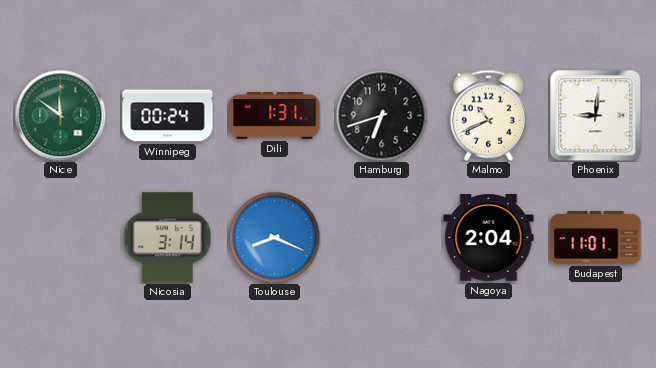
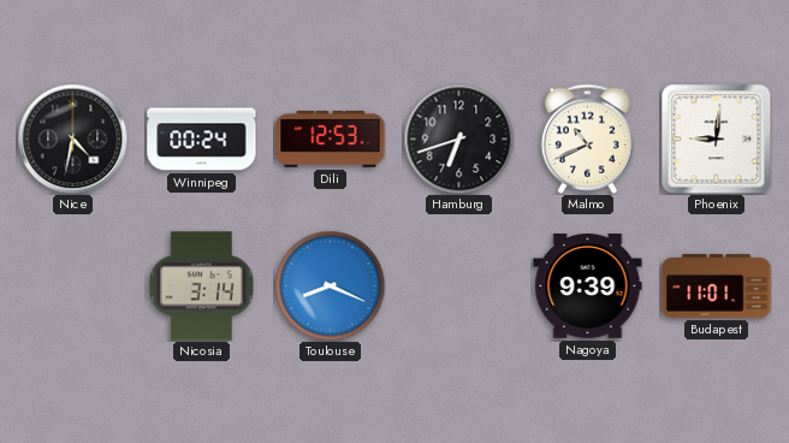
Nice: 11:51 -> 4:32
Nice dial: green -> black
Dili: 1:31 -> 12:53
Nagoya: 2:04 -> 9:39
